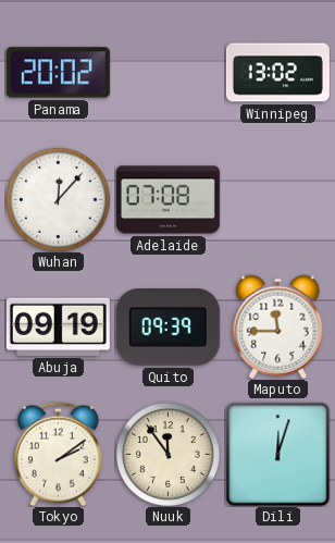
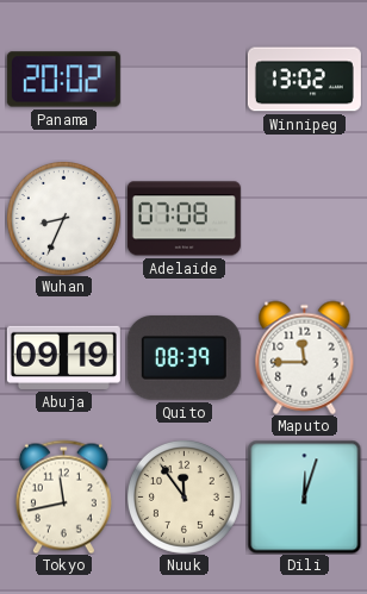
Wuhan: 12:07 -> 8:34
Quito: 09:39 -> 08:39
Tokyo: 2:09 -> 11:43
